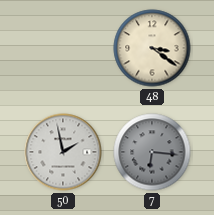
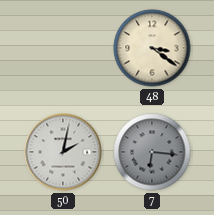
50: 1:58 -> 2:02
